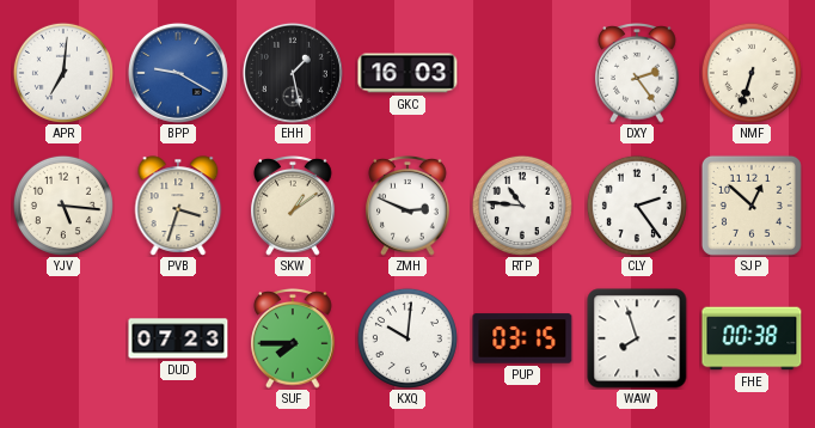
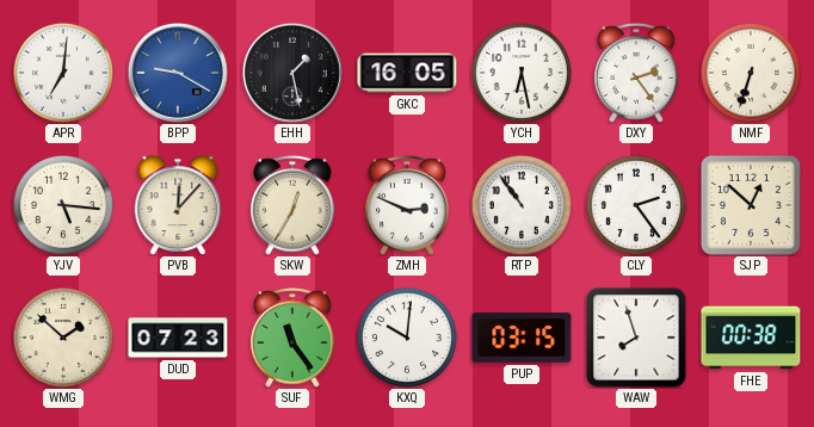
GKC: 16:03 -> 16:05
YCH: none -> 6:28
PVB: 3:33 -> 12:07
SKW: 1:09 -> 12:35
RTP: 10:46 -> 10:54
WMG: none -> 1:52
SUF: 7:45 -> 11:24
